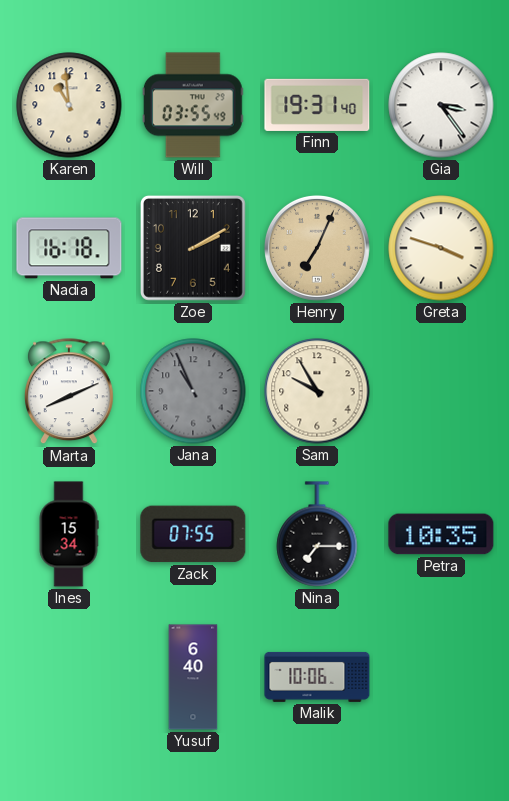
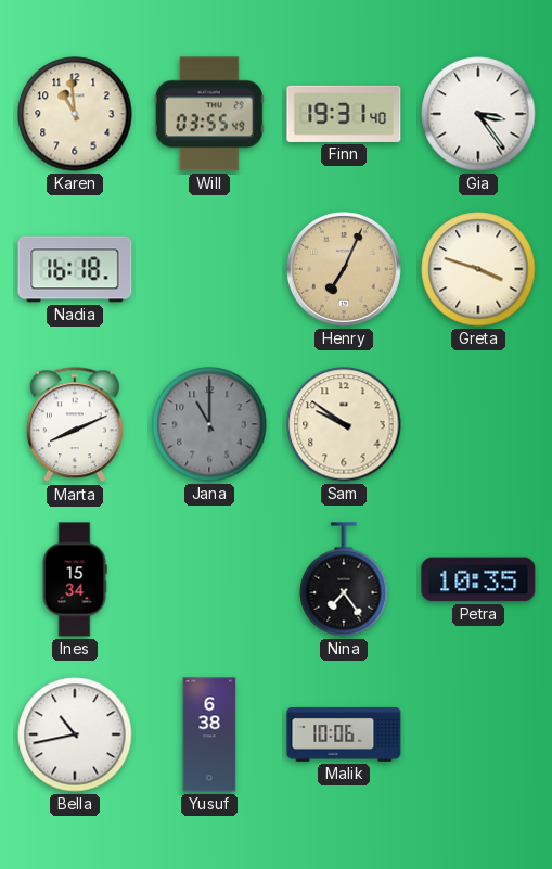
Zoe: 2:10 -> none
Jana: 10:56 -> 11:00
Sam: 9:55 -> 9:51
Zack: 07:55 -> none
Nina: 7:15 -> 7:24
Bella: none -> 10:43
Yusuf: 6:40 -> 6:38
